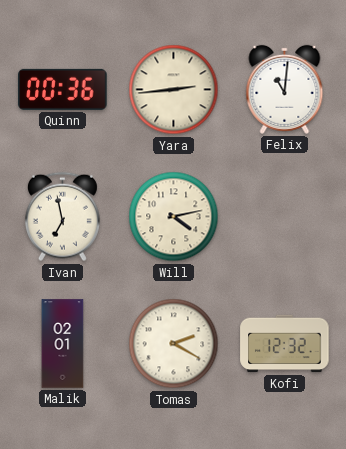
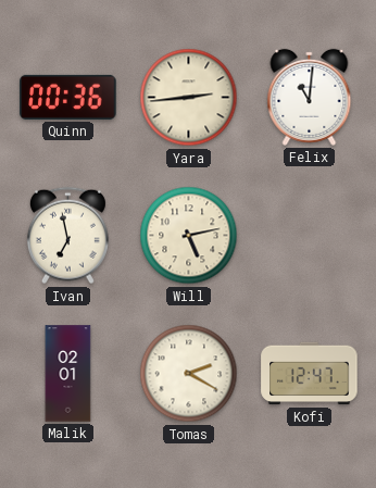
Will: 4:13 -> 5:13
Kofi: 12:32 -> 12:47
